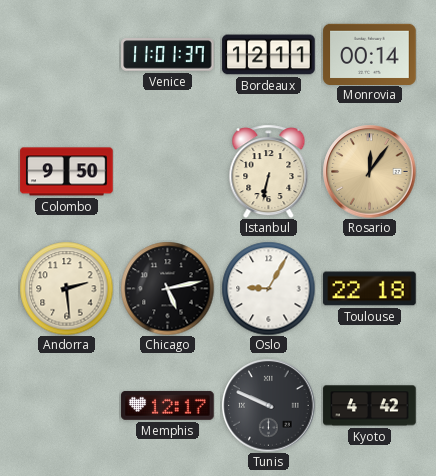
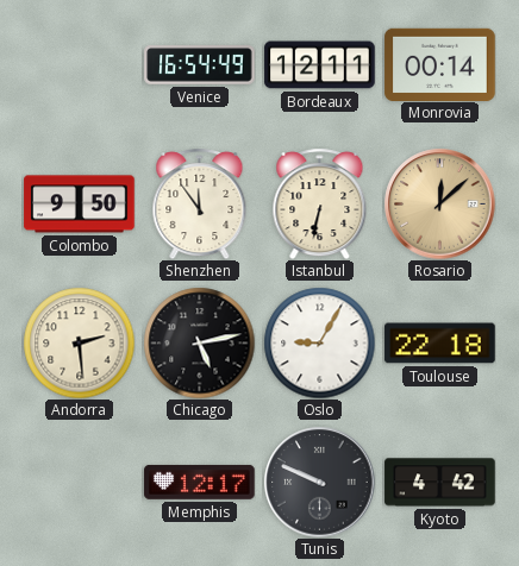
Venice: 11:01 -> 16:54
Shenzhen: none -> 11:54
Rosario: 12:06 -> 12:08
